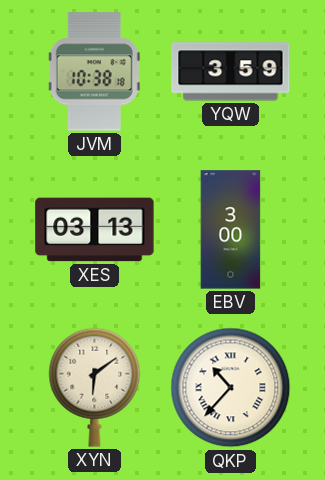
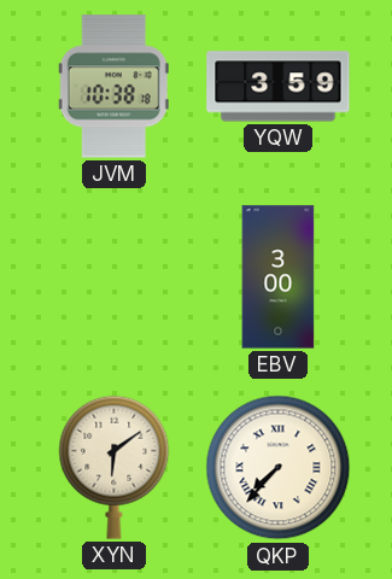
XES: 03:13 -> none
QKP: 10:37 -> 7:37
